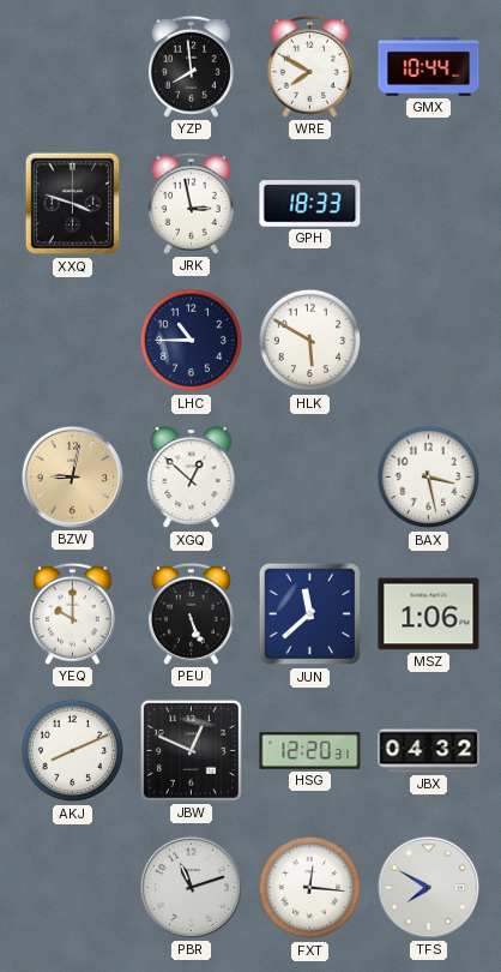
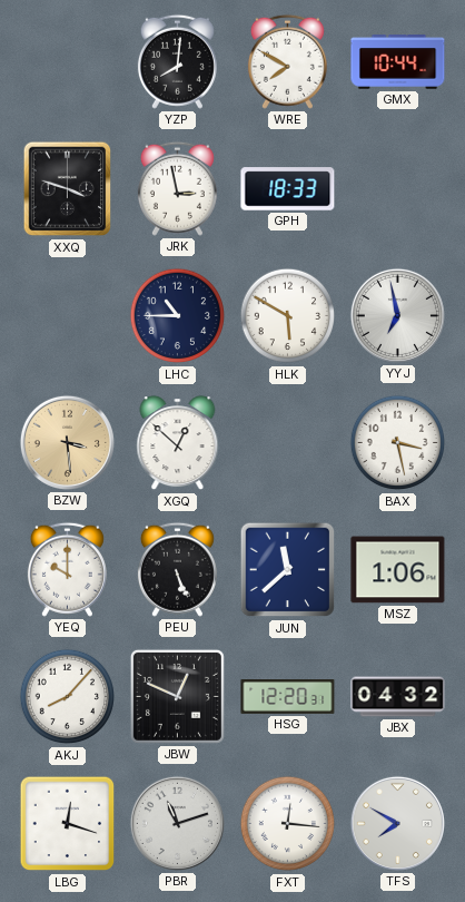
YZP: 7:59 -> 8:01
YYJ: none -> 6:58
BZW: 9:02 -> 3:29
AKJ: 8:11 -> 8:07
LBG: none -> 12:18
